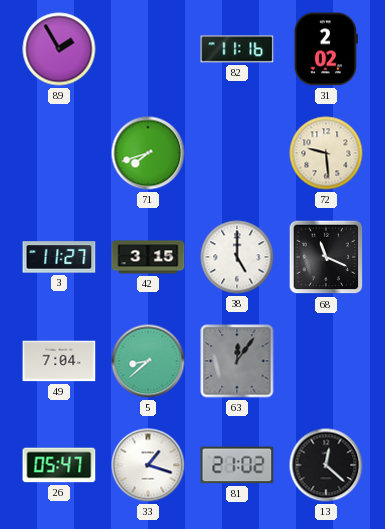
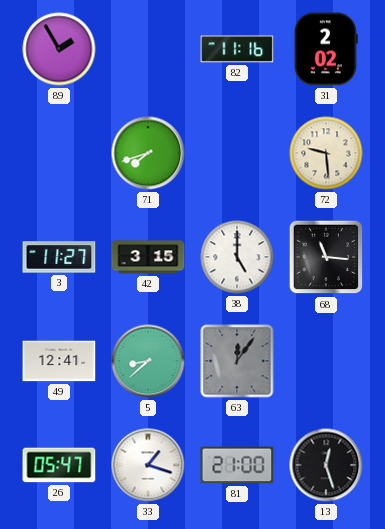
68: 11:19 -> 11:16
49: 7:04 -> 12:41
81: 21:02 -> 21:00
13: 12:22 -> 12:27
